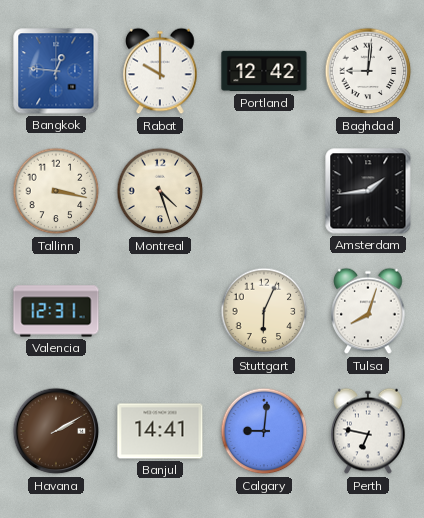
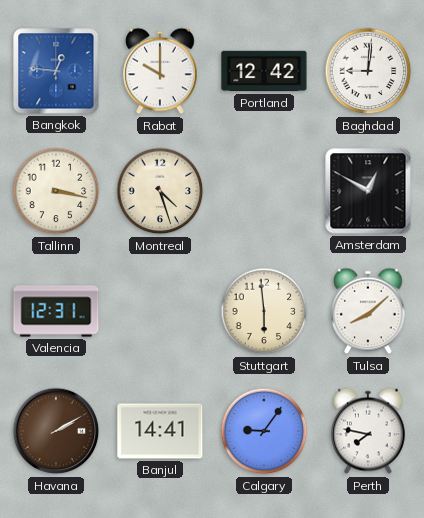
Amsterdam: 1:44 -> 12:50
Stuttgart: 6:04 -> 5:59
Tulsa: 8:03 -> 8:08
Calgary: 9:01 -> 9:06
Perth: 6:47 -> 7:47
